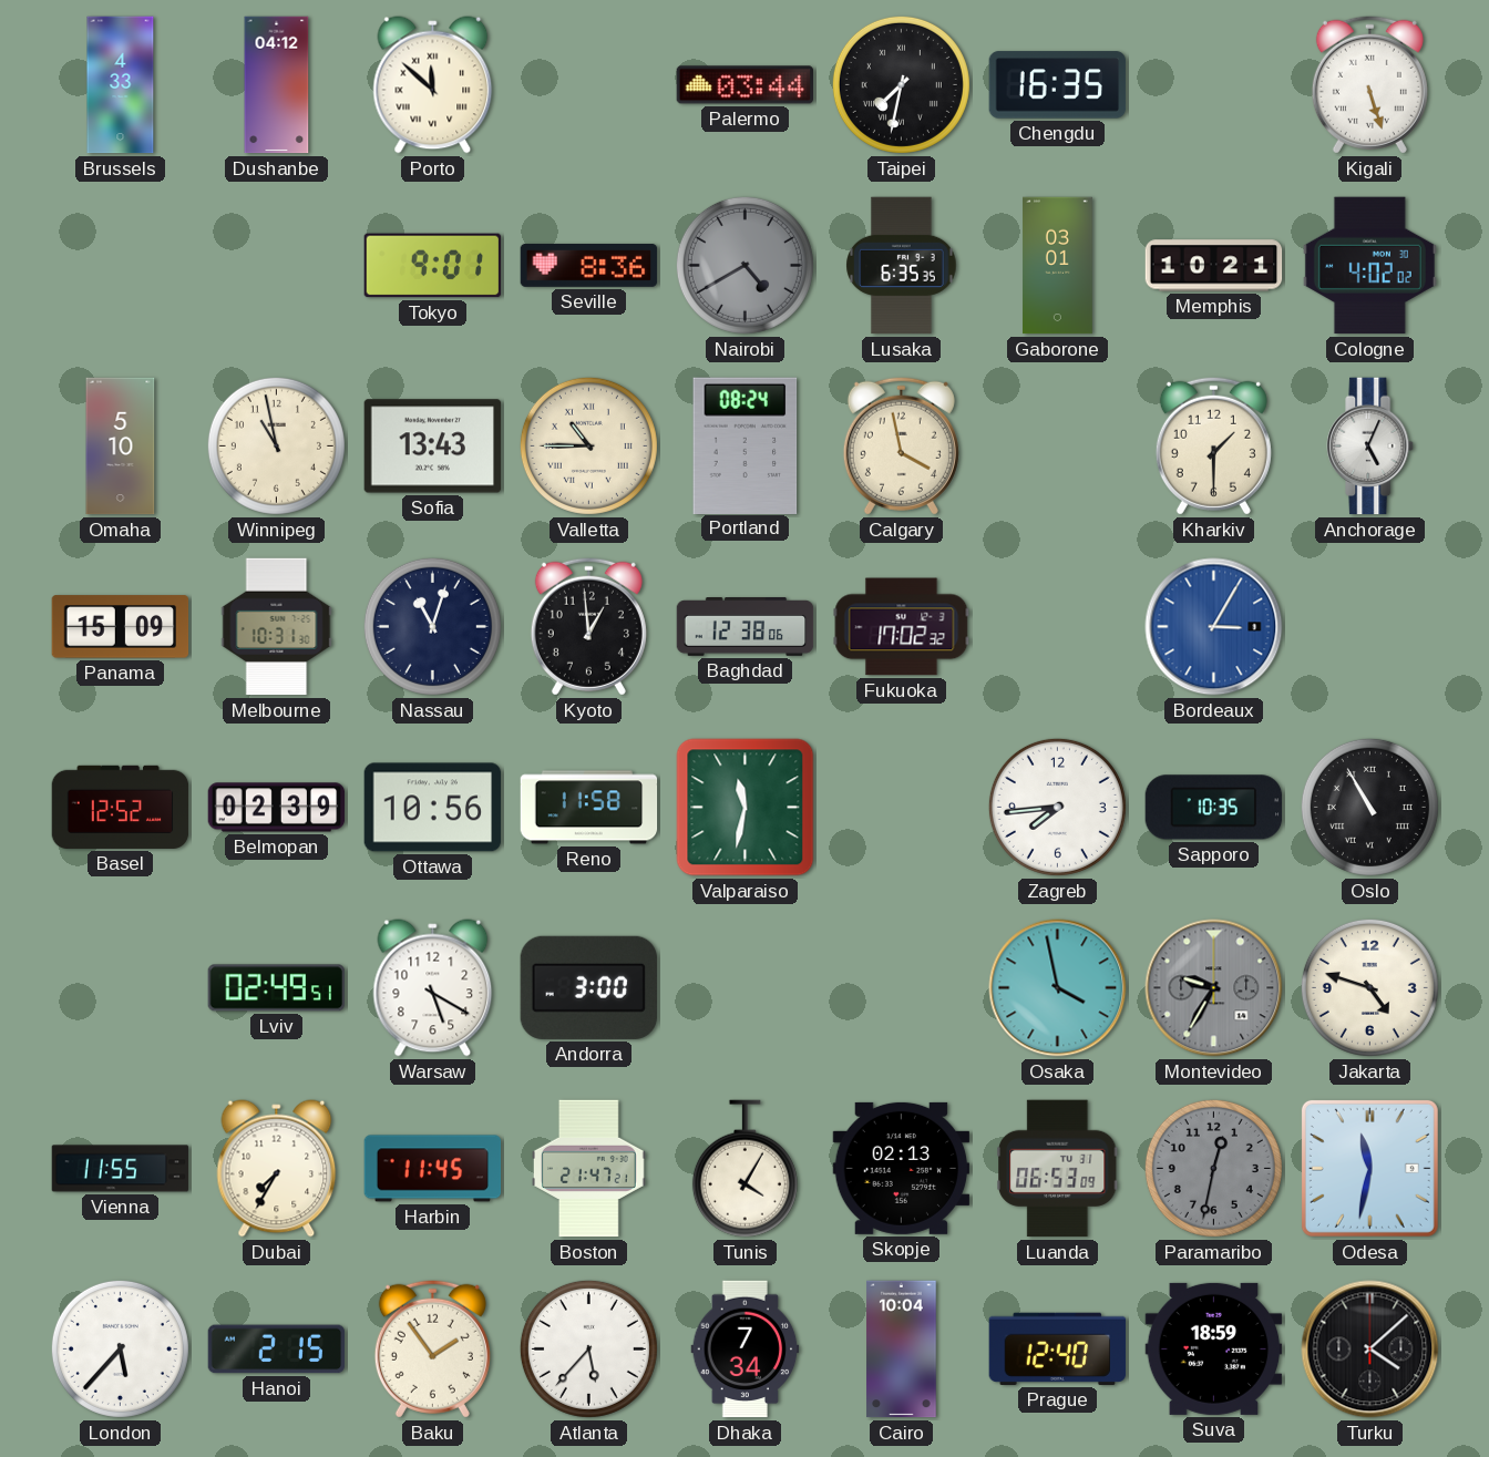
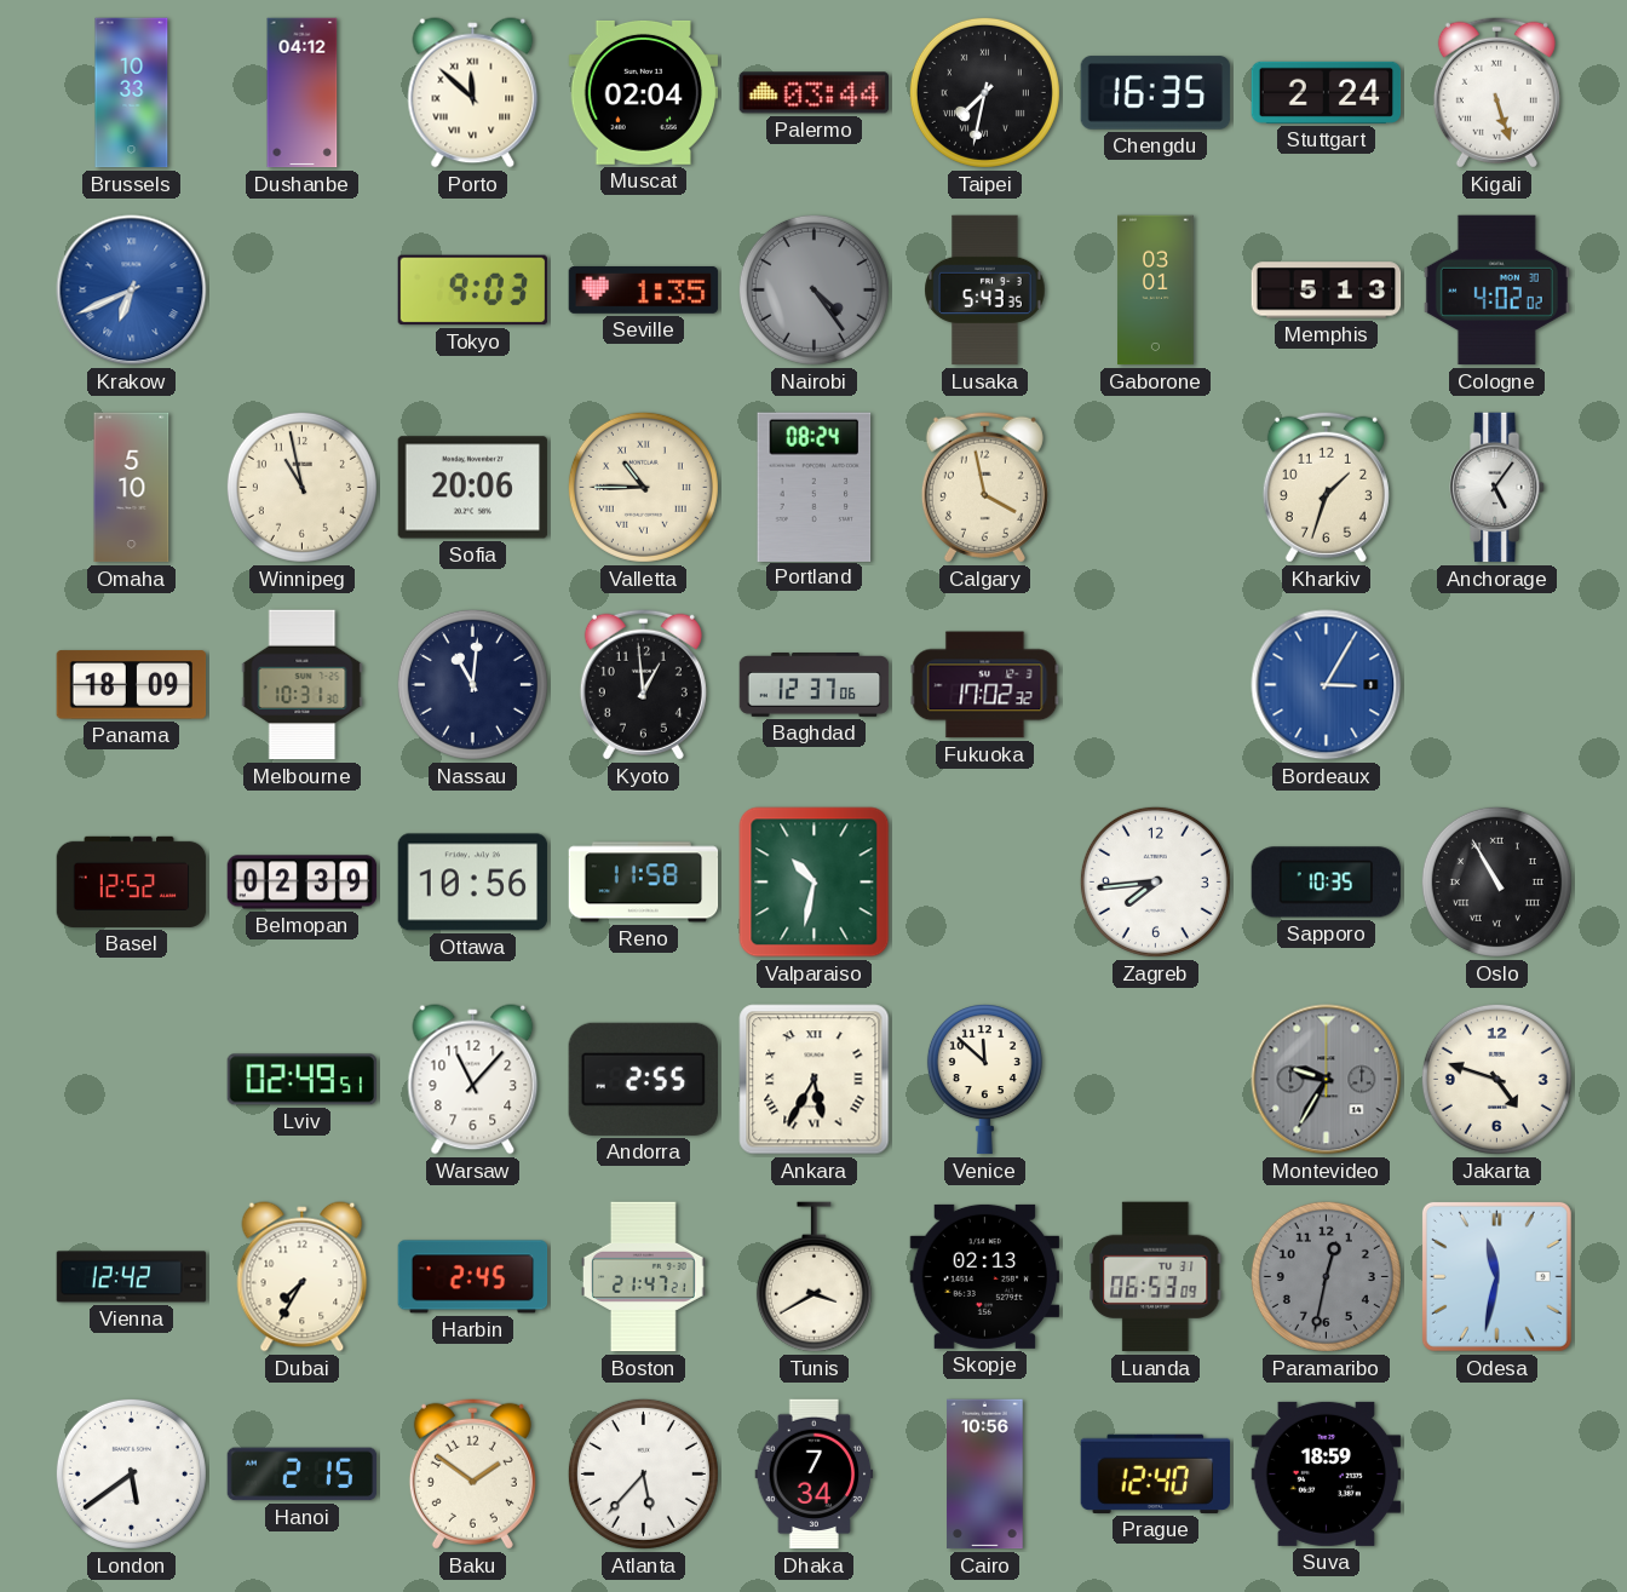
Brussels: 4:33 -> 10:33
Muscat: none -> 02:04
Stuttgart: none -> 2:24
Krakow: none -> 6:41
Tokyo: 9:01 -> 9:03
Seville: 8:36 -> 1:35
Nairobi: 4:40 -> 4:24
Lusaka: 6:35 -> 5:43
Memphis: 10:21 -> 5:13
Sofia: 13:43 -> 20:06
Kharkiv: 1:30 -> 1:33
Anchorage: 5:04 -> 5:06
Panama: 15:09 -> 18:09
Nassau: 11:03 -> 11:01
Baghdad: 12:38 -> 12:37
Valparaiso: 11:32 -> 10:32
Warsaw: 5:20 -> 11:07
Andorra: 3:00 -> 2:55
Ankara: none -> 5:35
Venice: none -> 11:52
Osaka: 3:58 -> none
Vienna: 11:55 -> 12:42
Harbin: 11:45 -> 2:45
Tunis: 4:05 -> 3:40
London: 5:37 -> 5:39
Baku: 1:54 -> 1:51
Cairo: 10:04 -> 10:56
Turku: 4:08 -> none
